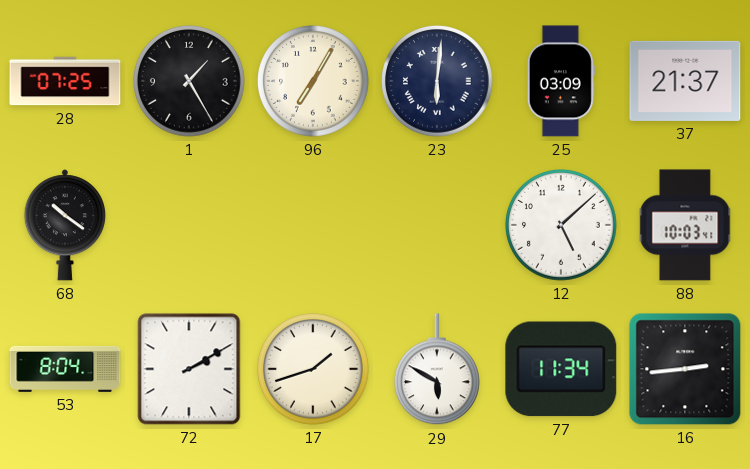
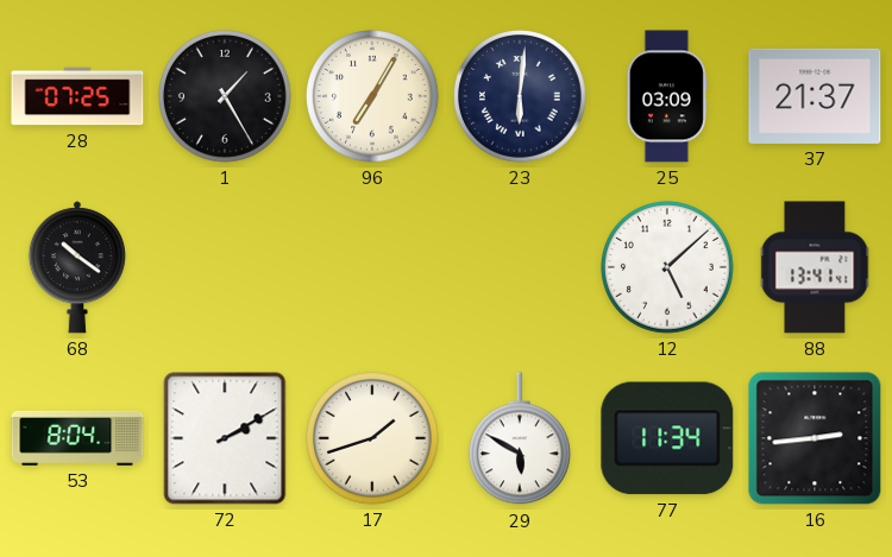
88: 10:03 -> 13:41
